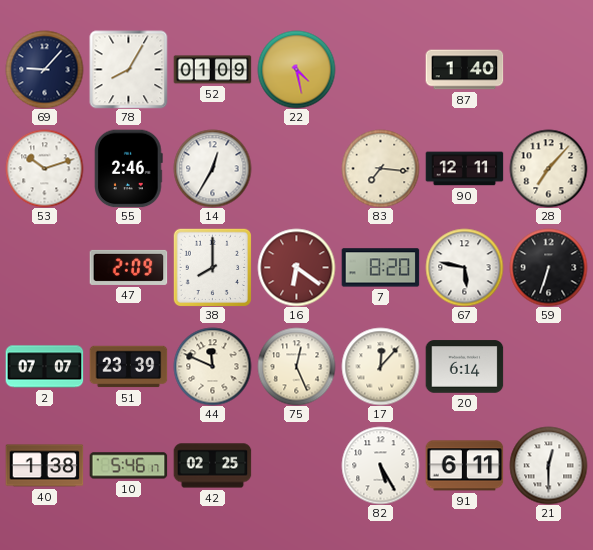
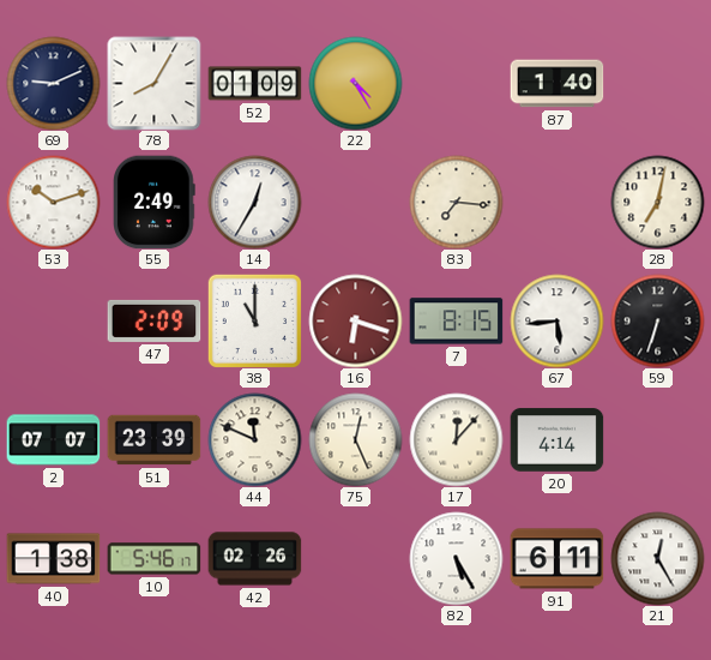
69: 9:07 -> 9:11
22: 4:28 -> 4:25
55: 2:46 -> 2:49
90: 12:11 -> none
28: 7:07 -> 7:02
38: 8:00 -> 11:00
16: 6:21 -> 6:18
7: 8:20 -> 8:15
67: 5:47 -> 5:44
20: 6:14 -> 4:14
42: 02:25 -> 02:26
21: 12:30 -> 12:25
